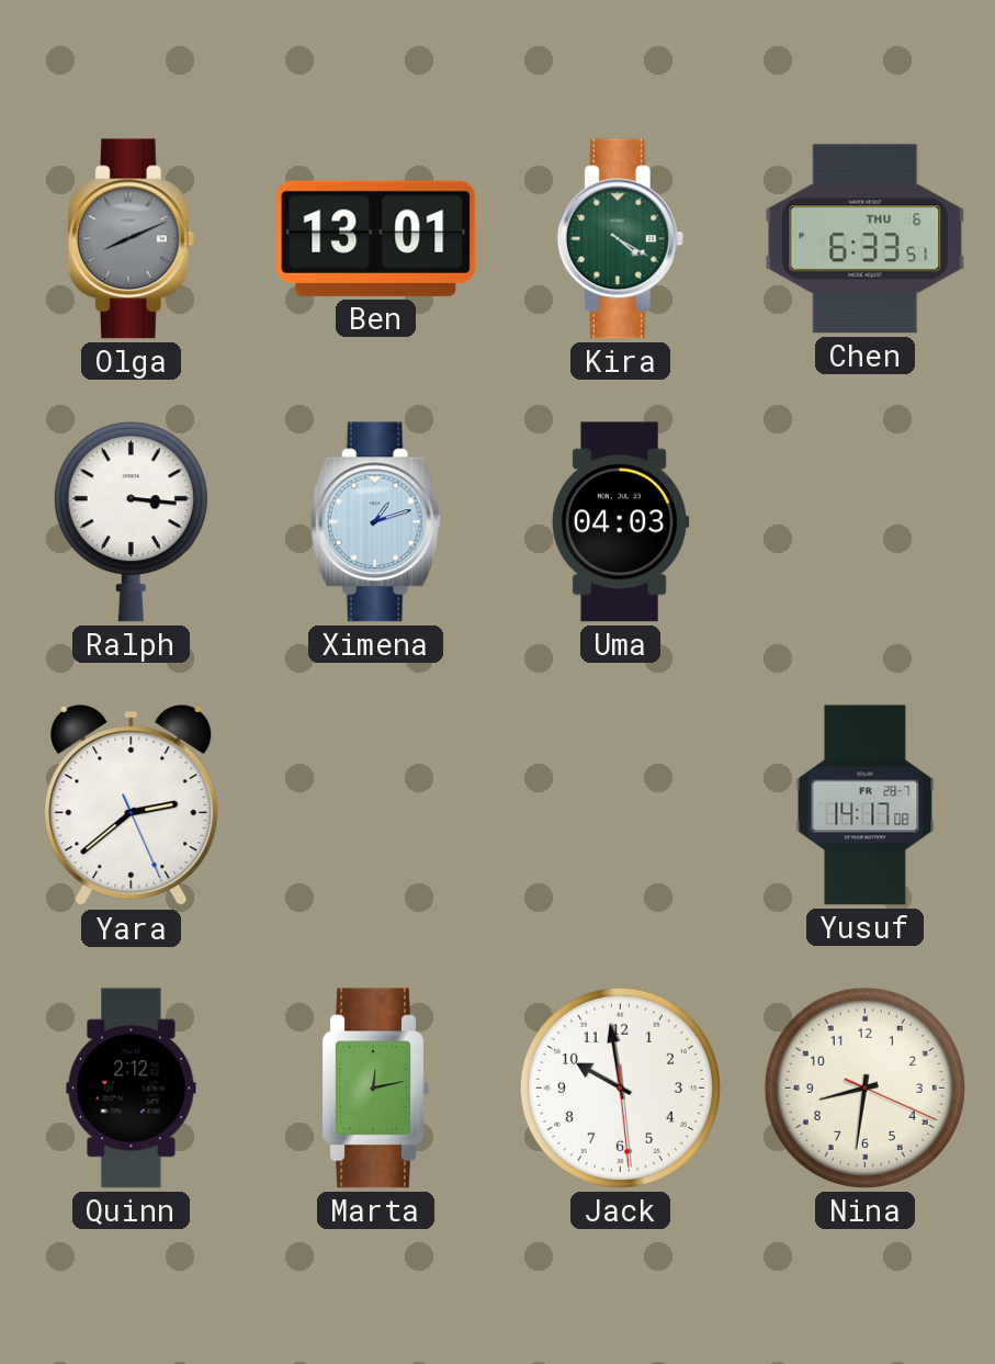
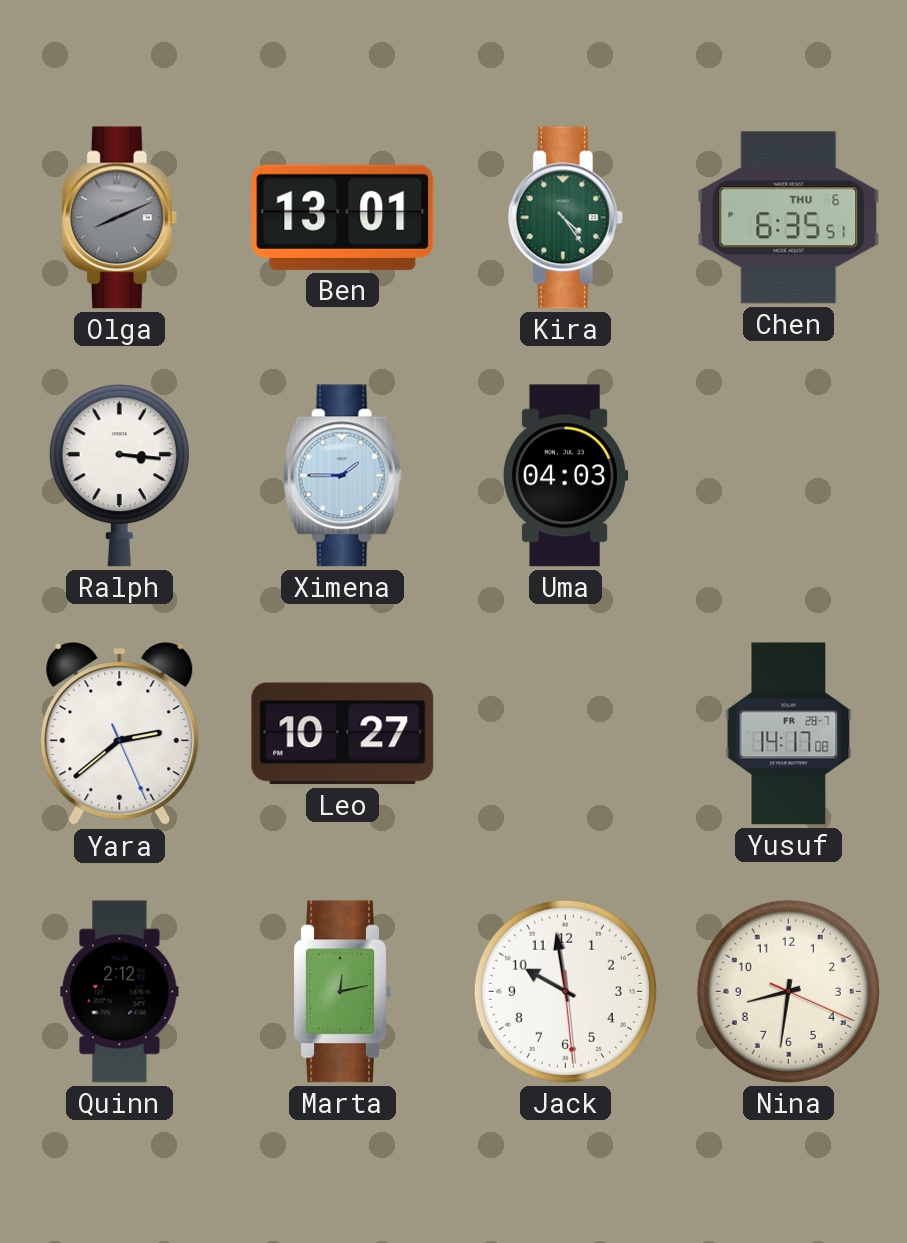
Kira: 4:20 -> 4:24
Chen: 6:33 -> 6:35
Ximena: 1:12 -> 1:45
Leo: none -> 10:27
